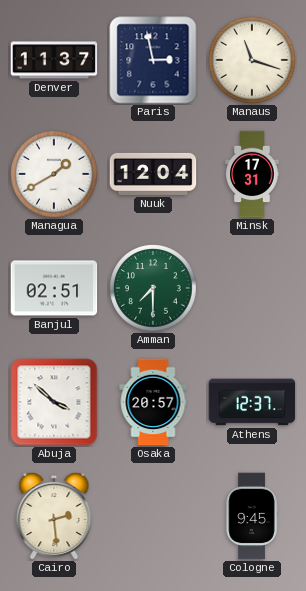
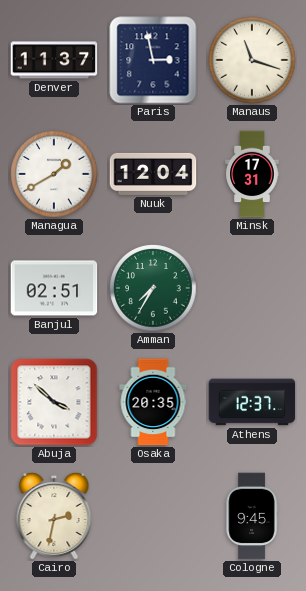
Amman: 7:30 -> 7:35
Osaka: 20:57 -> 20:35
Cairo: 2:29 -> 2:32
